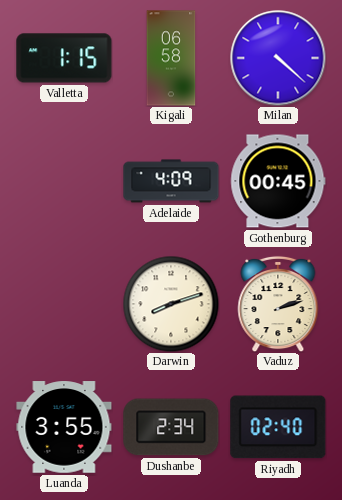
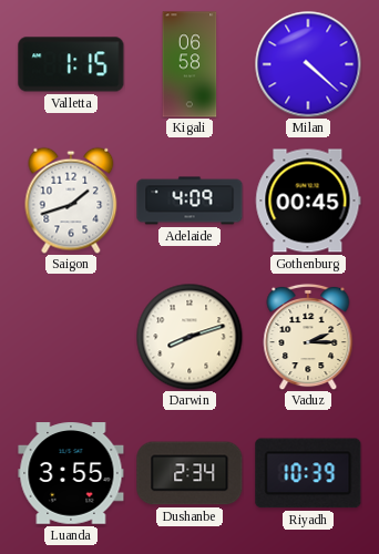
Saigon: none -> 1:42
Vaduz: 2:12 -> 2:15
Riyadh: 02:40 -> 10:39
